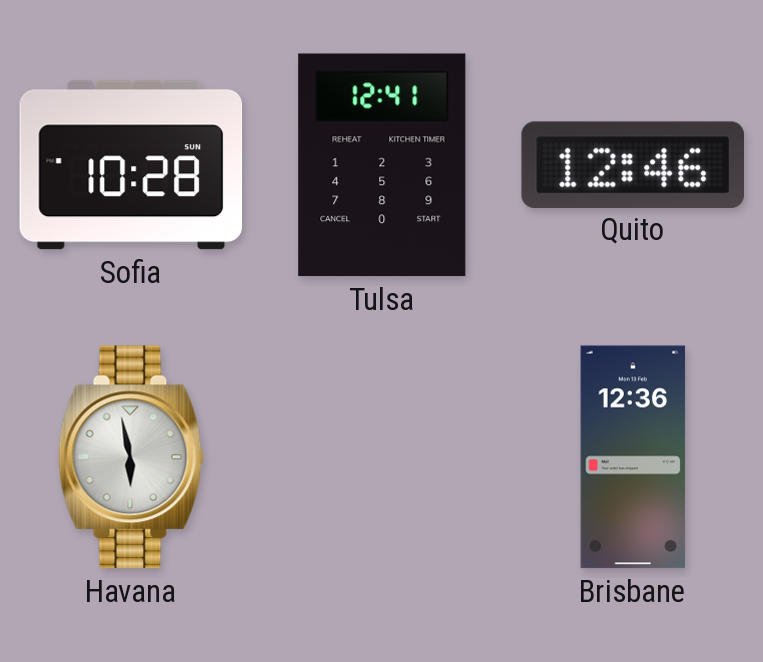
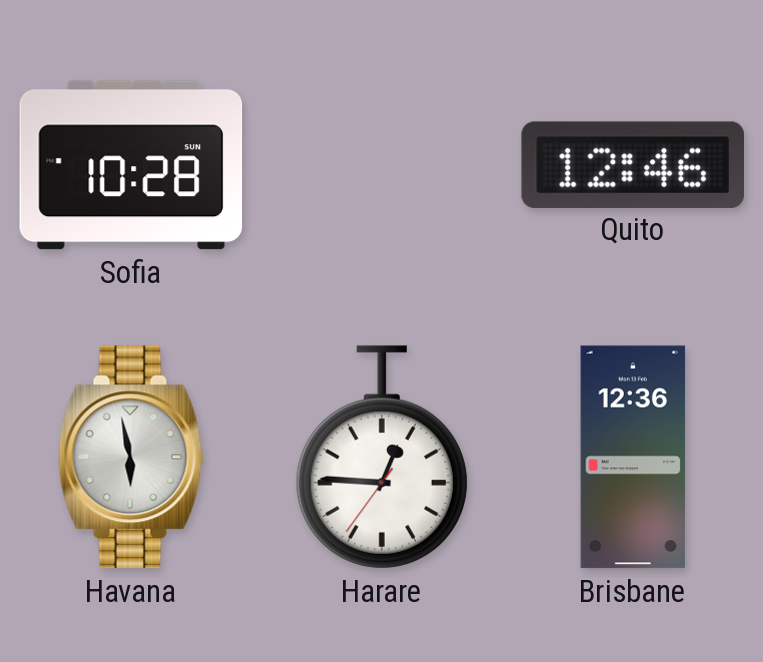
Tulsa: 12:41 -> none
Harare: none -> 12:45
